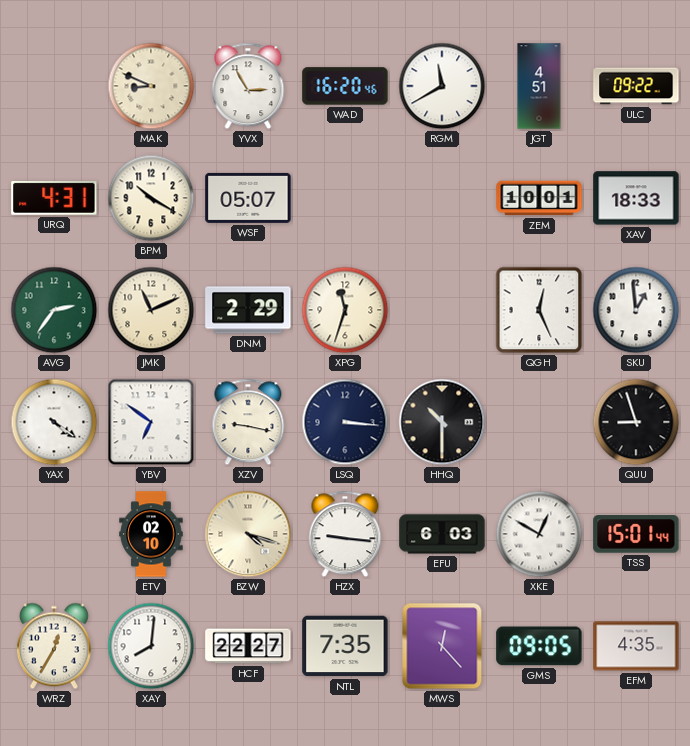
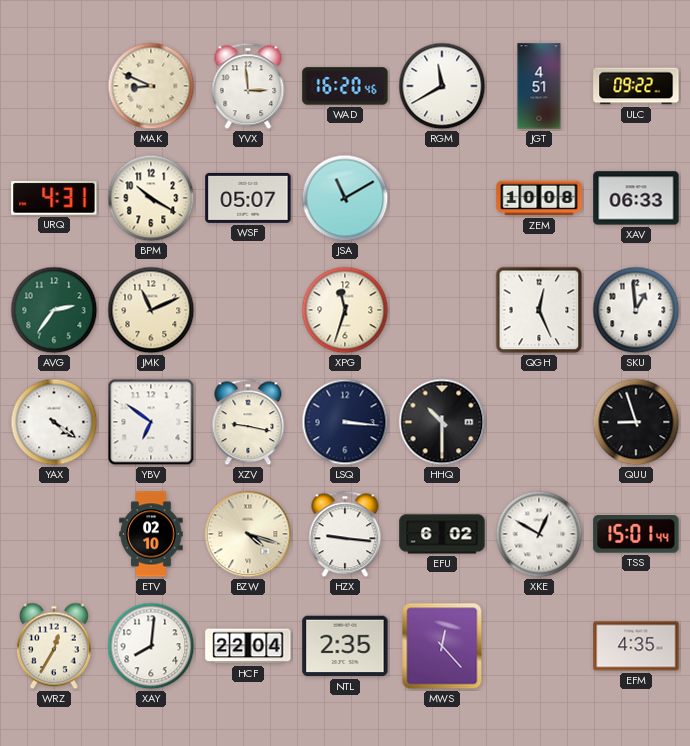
YVX: 2:55 -> 2:59
JSA: none -> 11:10
ZEM: 10:01 -> 10:08
XAV: 18:33 -> 06:33
DNM: 2:29 -> none
EFU: 6:03 -> 6:02
HCF: 22:27 -> 22:04
NTL: 7:35 -> 2:35
GMS: 09:05 -> none
